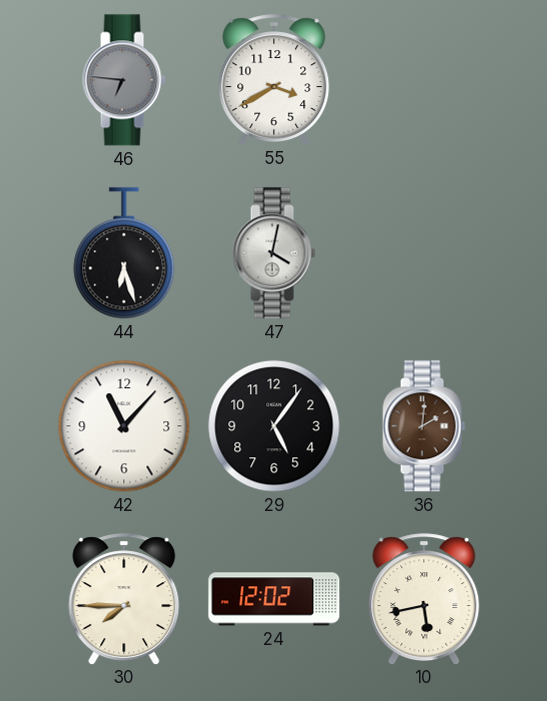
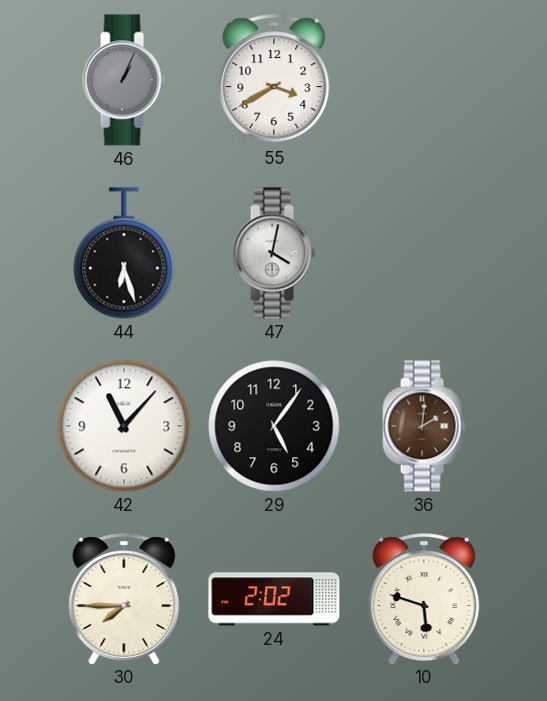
46: 6:46 -> 1:04
24: 12:02 -> 2:02
10: 5:43 -> 5:48
